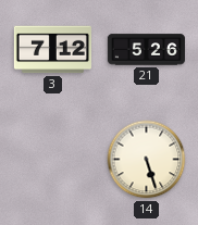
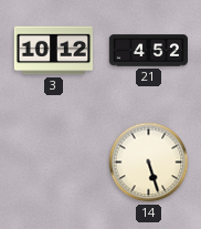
3: 7:12 -> 10:12
21: 5:26 -> 4:52
